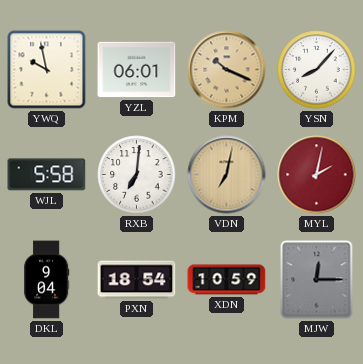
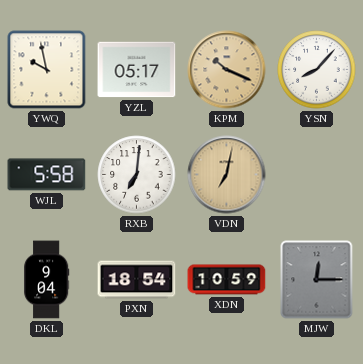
YZL: 06:01 -> 05:17
MYL: 2:02 -> none
